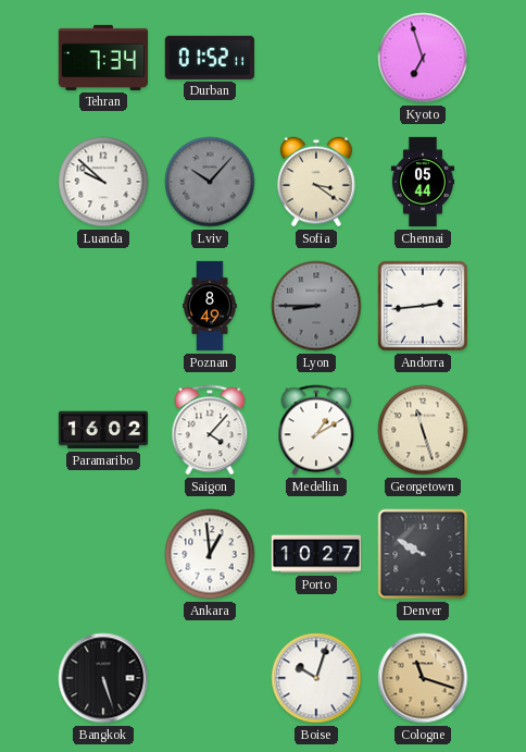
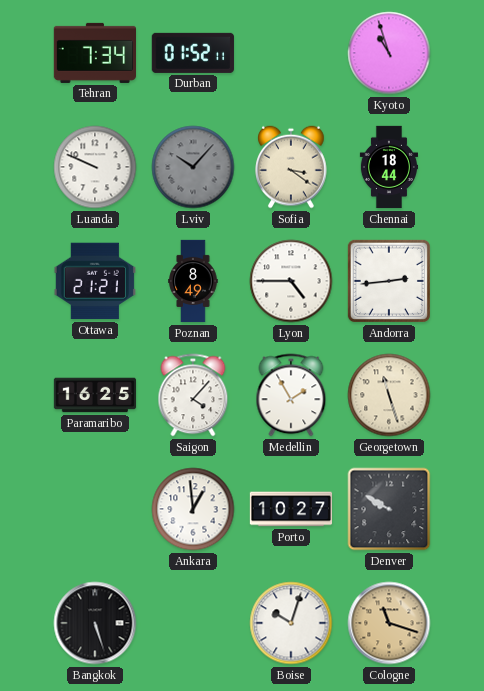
Kyoto: 6:57 -> 10:57
Luanda: 9:52 -> 9:49
Chennai: 05:44 -> 18:44
Ottawa: none -> 21:21
Lyon: 8:45 -> 4:45
Lyon dial: grey -> white
Paramaribo: 16:02 -> 16:25
Medellin: 1:10 -> 1:55
